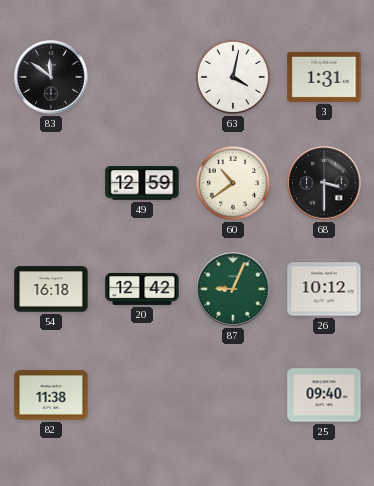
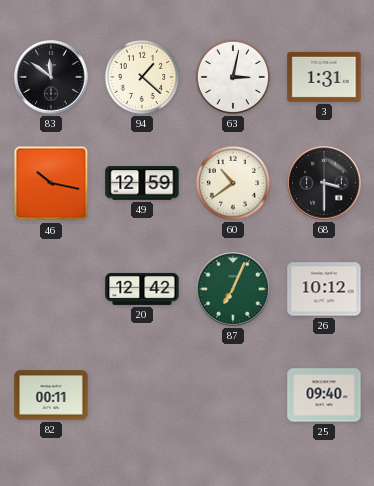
94: none -> 1:22
63: 4:02 -> 3:02
46: none -> 10:17
54: 16:18 -> none
87: 9:04 -> 7:04
82: 11:38 -> 00:11
